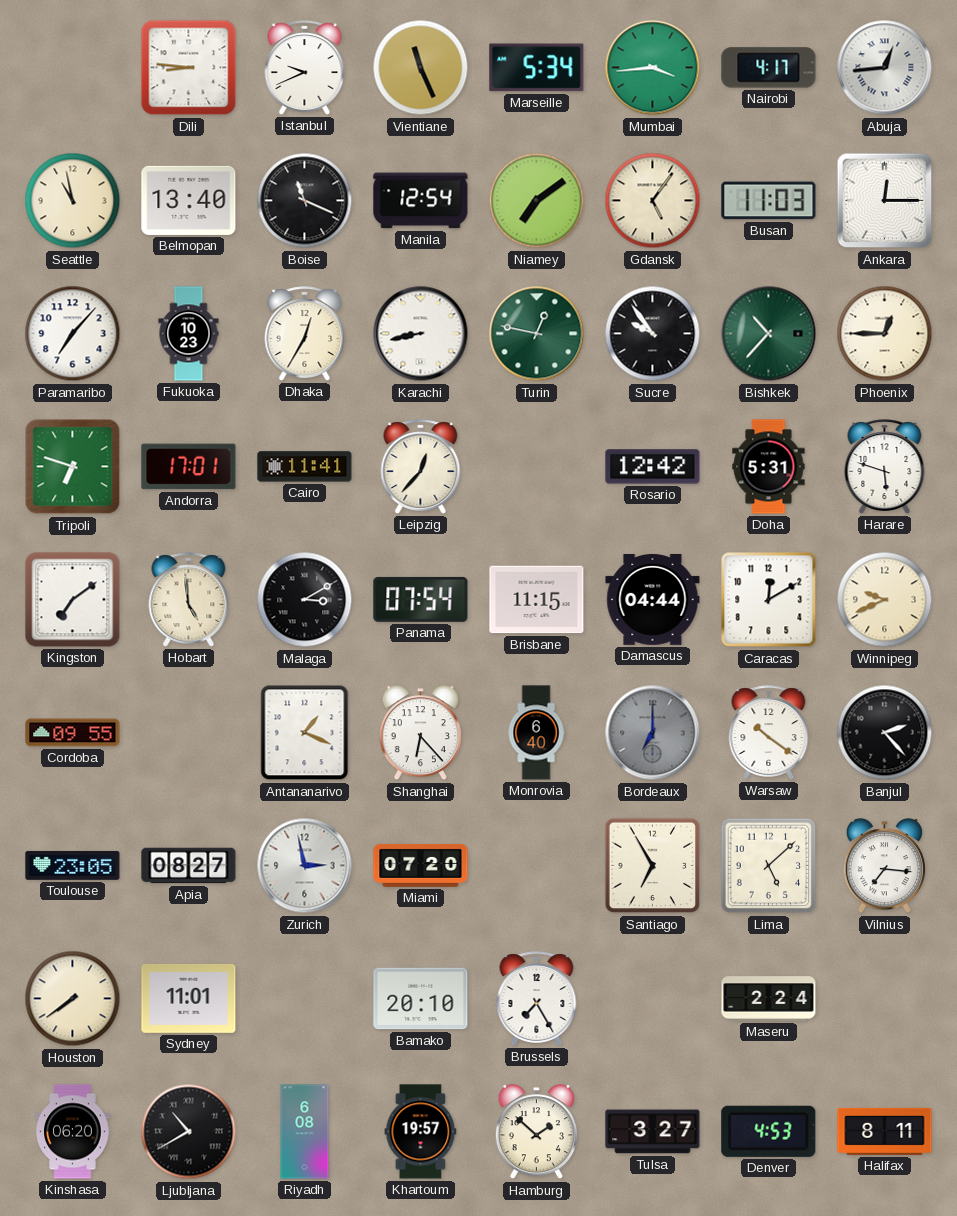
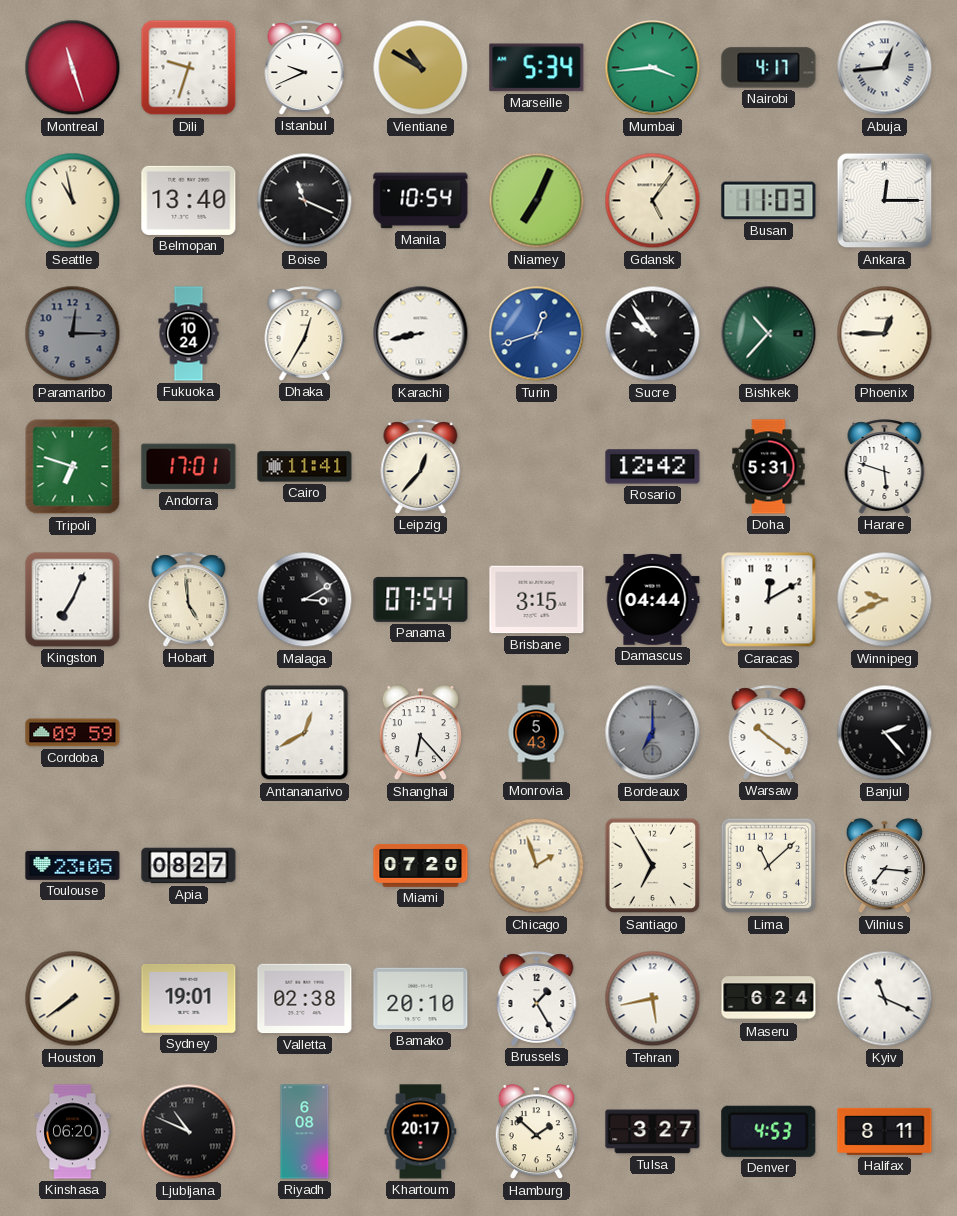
Montreal: none -> 11:27
Dili: 8:46 -> 9:33
Vientiane: 11:26 -> 10:50
Manila: 12:54 -> 10:54
Niamey: 7:09 -> 7:04
Paramaribo: 7:07 -> 12:15
Paramaribo dial: white -> grey
Fukuoka: 10:23 -> 10:24
Turin: 12:47 -> 12:42
Turin dial: green -> blue
Kingston: 7:09 -> 7:04
Brisbane: 11:15 -> 3:15
Cordoba: 09:55 -> 09:59
Antananarivo: 1:19 -> 12:40
Monrovia: 6:40 -> 5:43
Zurich: 2:58 -> none
Chicago: none -> 1:57
Lima: 5:08 -> 11:08
Sydney: 11:01 -> 19:01
Valletta: none -> 02:38
Brussels: 7:25 -> 1:25
Tehran: none -> 5:43
Maseru: 2:24 -> 6:24
Kyiv: none -> 11:19
Ljubljana: 10:40 -> 10:49
Khartoum: 19:57 -> 20:17
